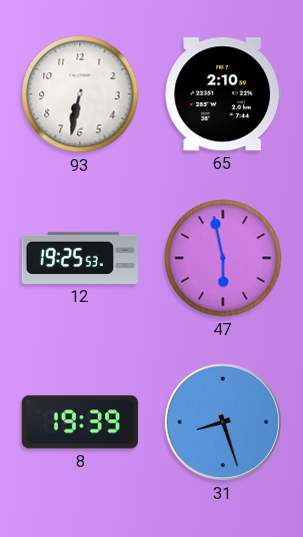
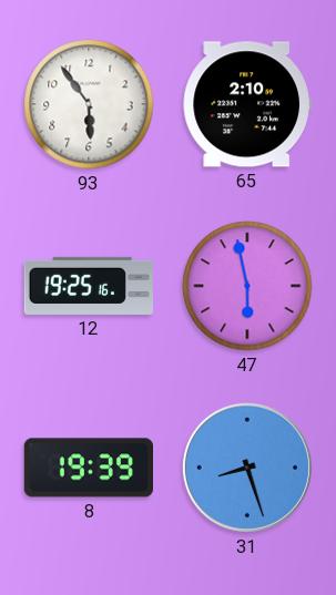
93: 6:32 -> 5:54
12: 19:25:53 -> 19:25:16
